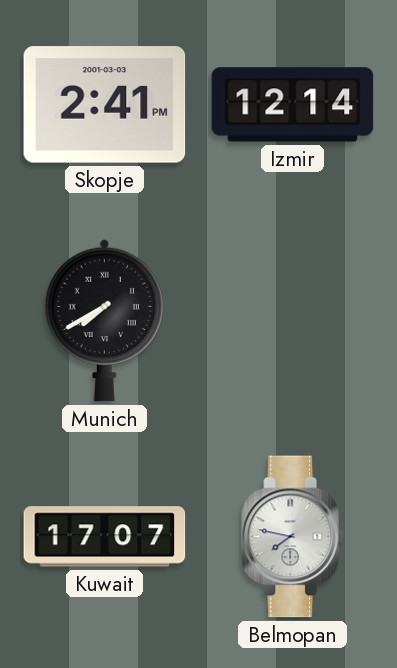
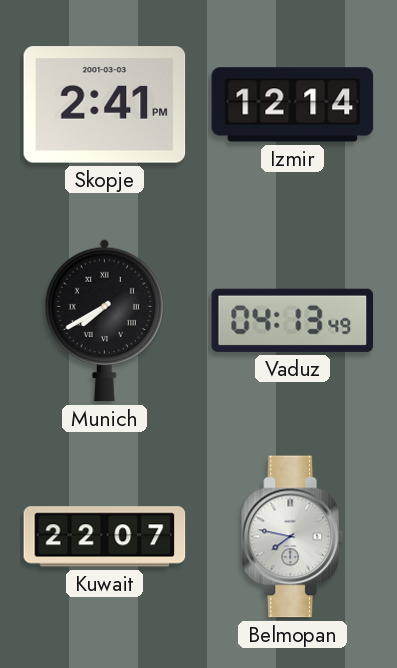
Vaduz: none -> 04:13
Kuwait: 17:07 -> 22:07
